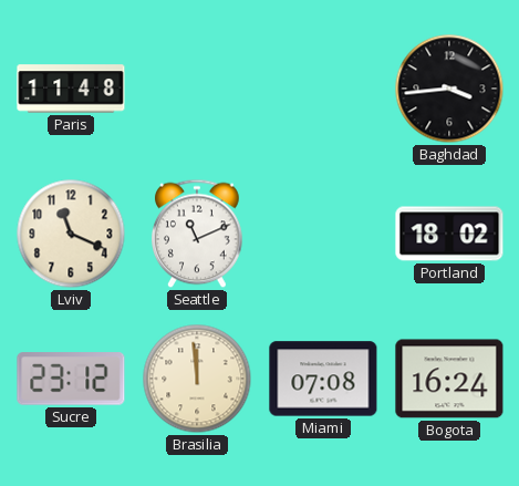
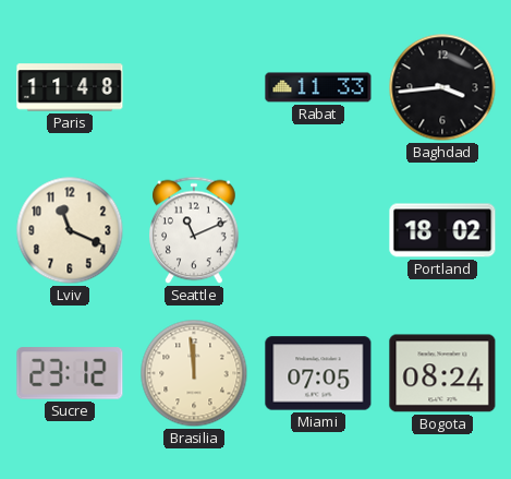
Rabat: none -> 11:33
Miami: 07:08 -> 07:05
Bogota: 16:24 -> 08:24
